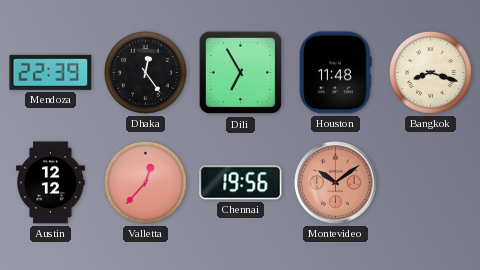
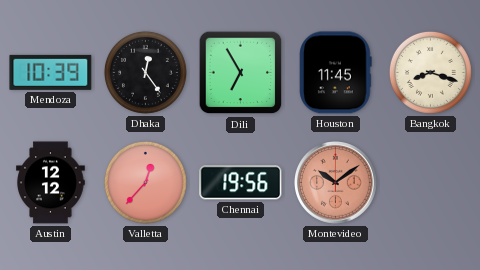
Mendoza: 22:39 -> 10:39
Houston: 11:48 -> 11:45
